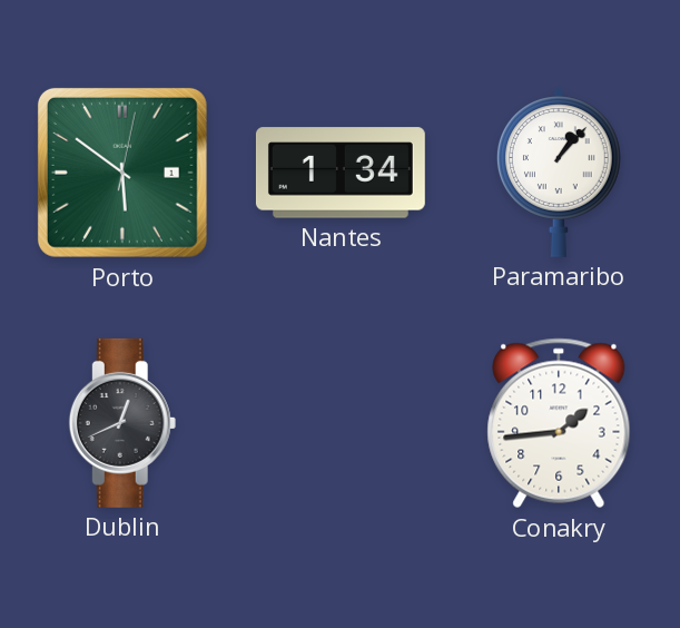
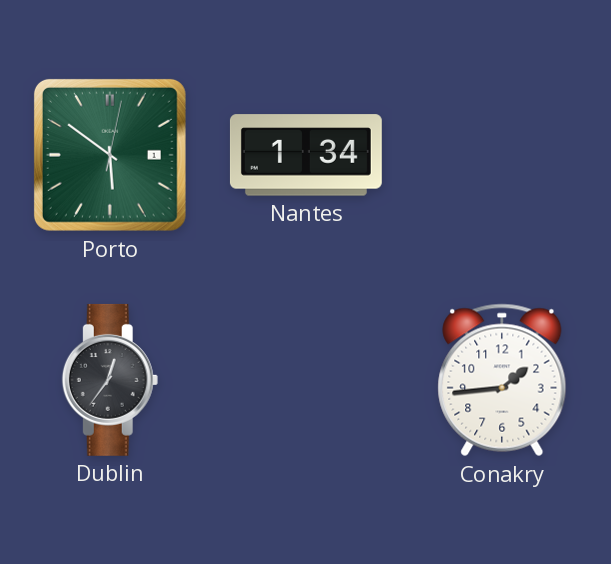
Paramaribo: 1:07 -> none
Dublin: 12:41 -> 12:36
